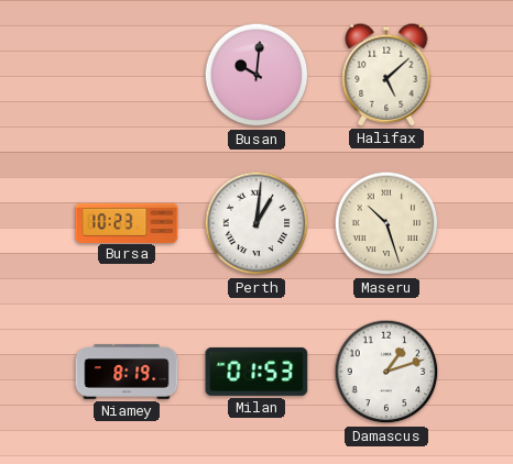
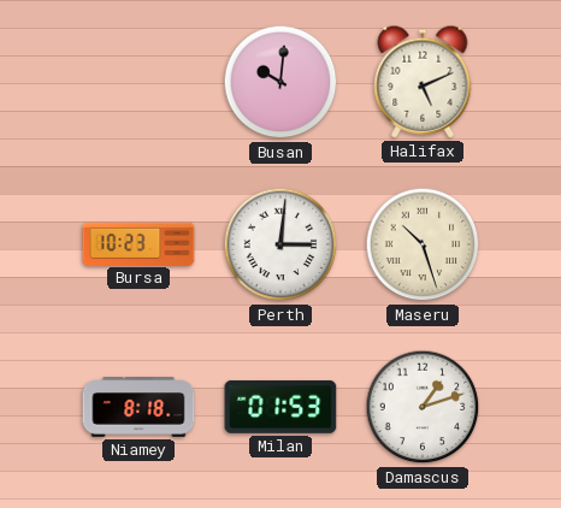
Halifax: 5:08 -> 5:11
Perth: 1:01 -> 3:01
Niamey: 8:19 -> 8:18
